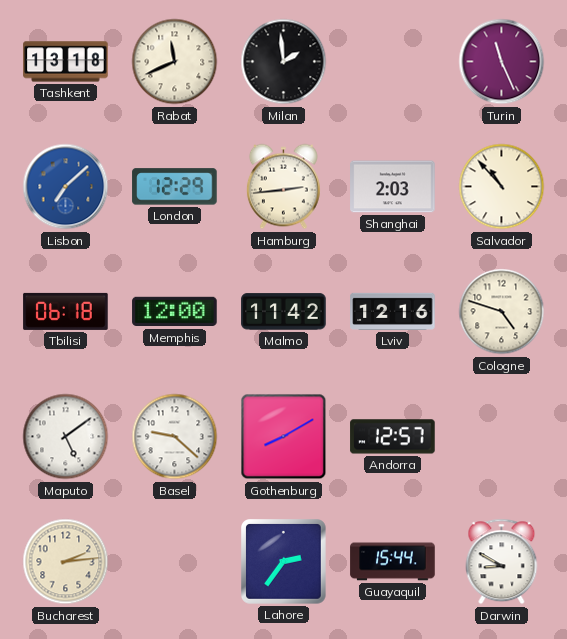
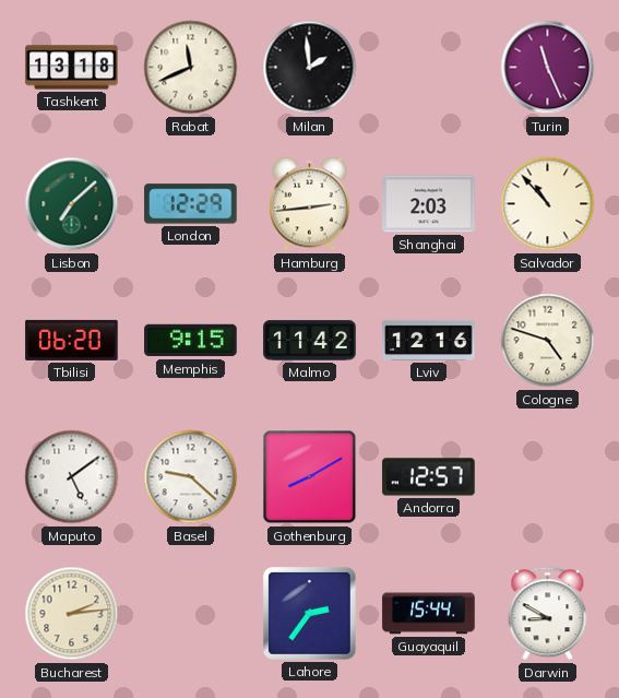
Lisbon dial: blue -> green
Tbilisi: 06:18 -> 06:20
Memphis: 12:00 -> 9:15
